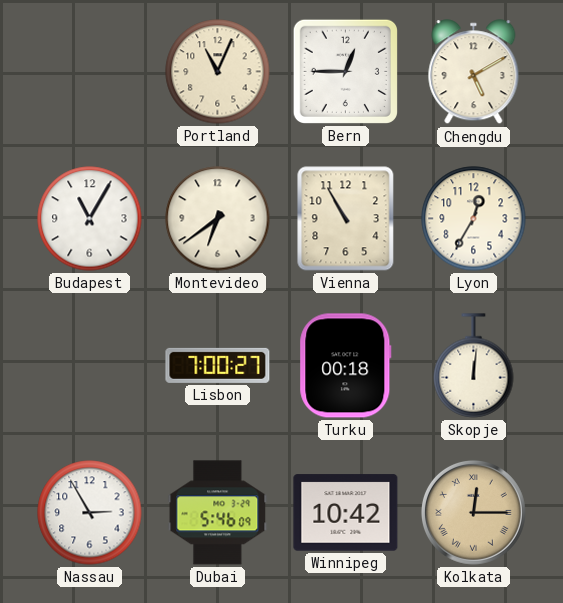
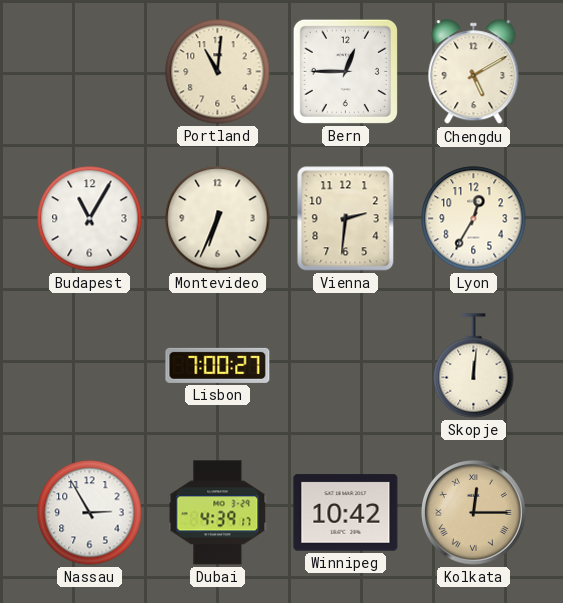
Portland: 11:04 -> 11:01
Montevideo: 6:39 -> 6:34
Vienna: 10:55 -> 2:31
Turku: 00:18 -> none
Dubai: 5:46 -> 4:39
